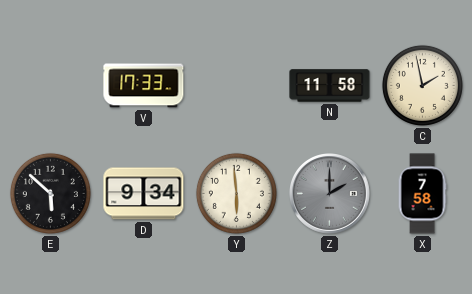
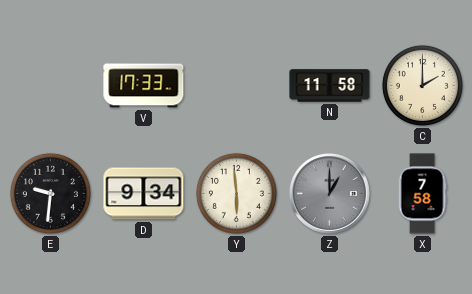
C: 1:58 -> 2:00
E: 5:52 -> 9:31
Z: 2:00 -> 1:00
